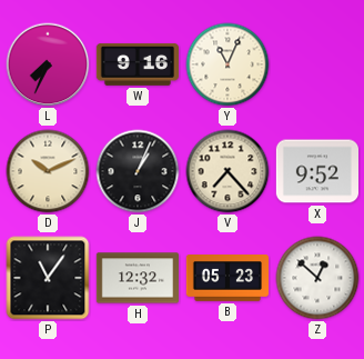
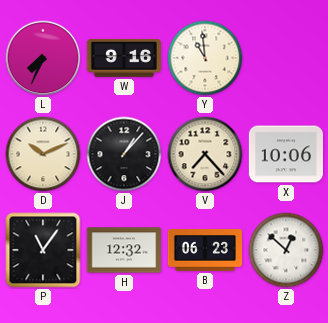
Y: 11:04 -> 10:59
J: 1:04 -> 1:07
X: 9:52 -> 10:06
B: 05:23 -> 06:23
